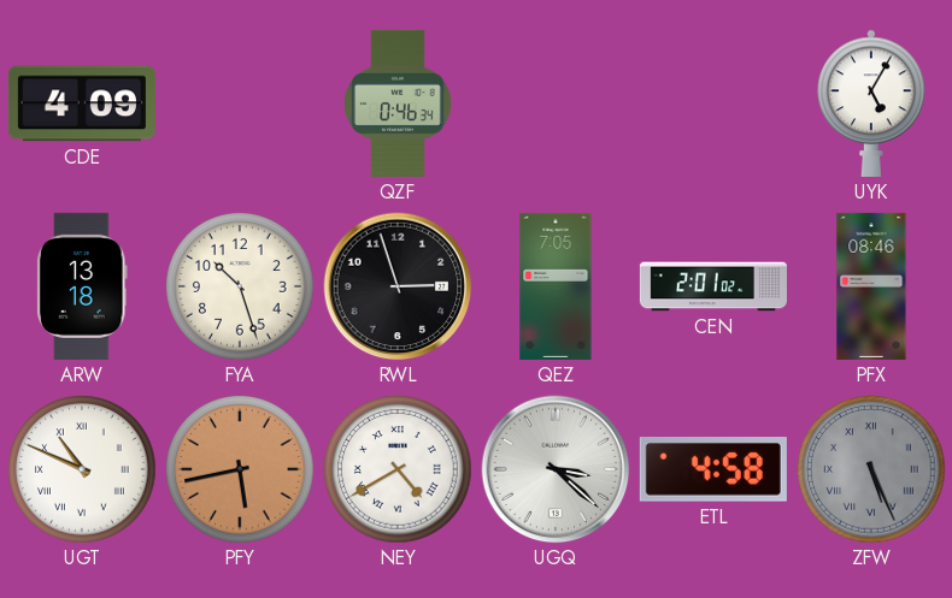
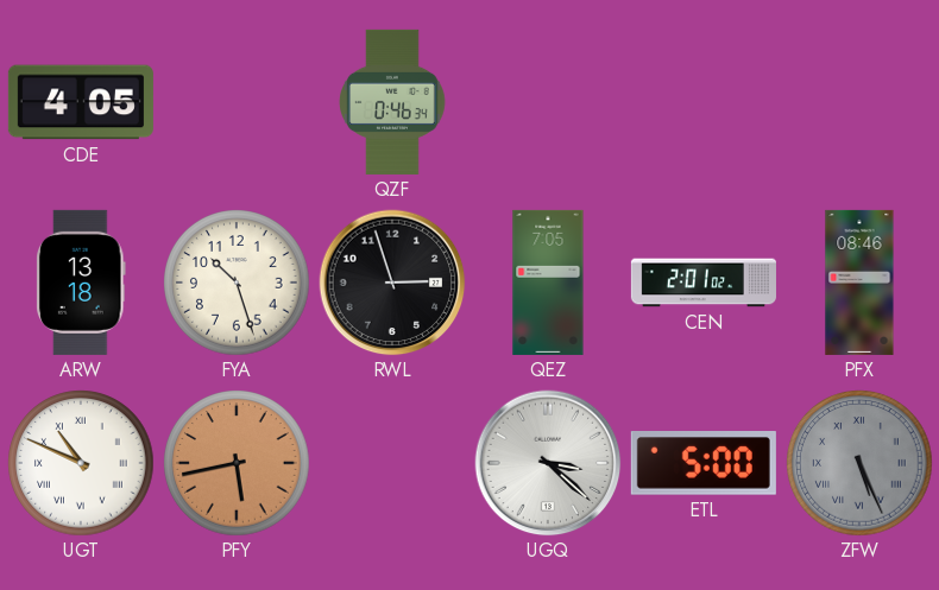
CDE: 4:09 -> 4:05
UYK: 5:05 -> none
NEY: 4:40 -> none
ETL: 4:58 -> 5:00
